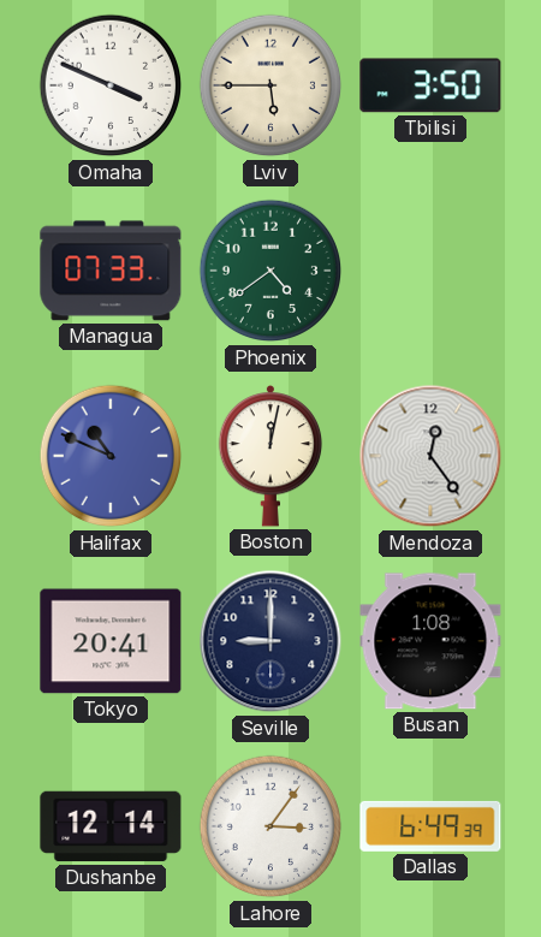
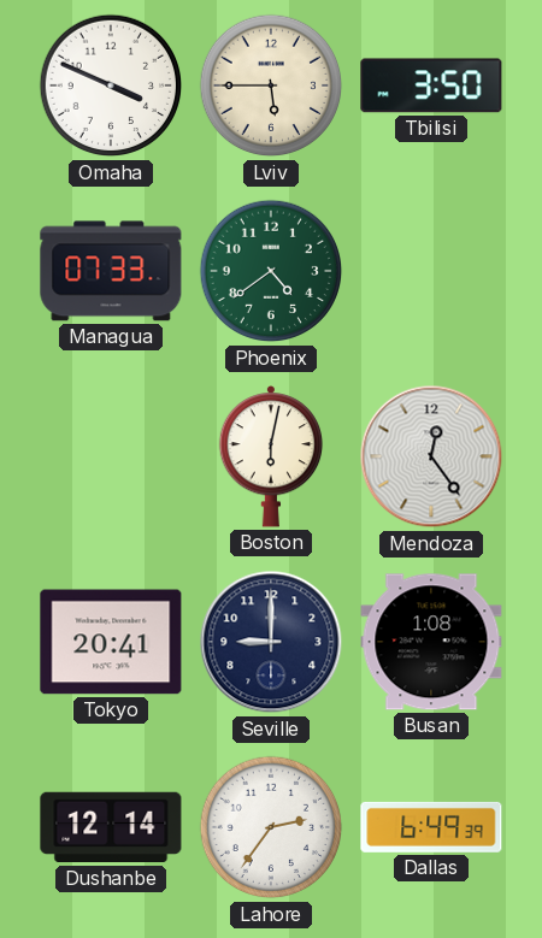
Halifax: 10:49 -> none
Boston: 12:02 -> 6:02
Lahore: 3:06 -> 2:36
